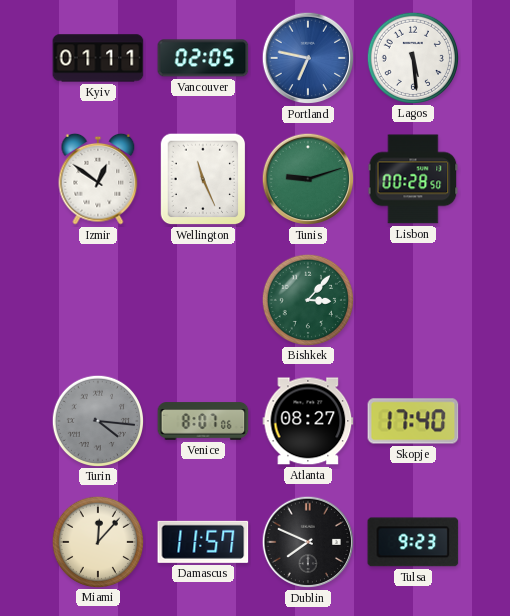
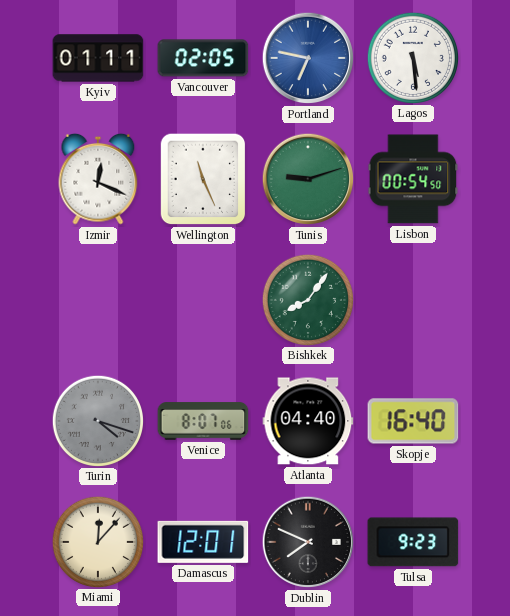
Izmir: 12:51 -> 12:19
Lisbon: 00:28 -> 00:54
Bishkek: 3:07 -> 8:06
Turin: 4:16 -> 4:18
Atlanta: 08:27 -> 04:40
Skopje: 17:40 -> 16:40
Damascus: 11:57 -> 12:01
